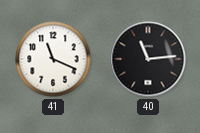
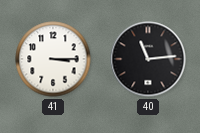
41: 11:19 -> 3:15
